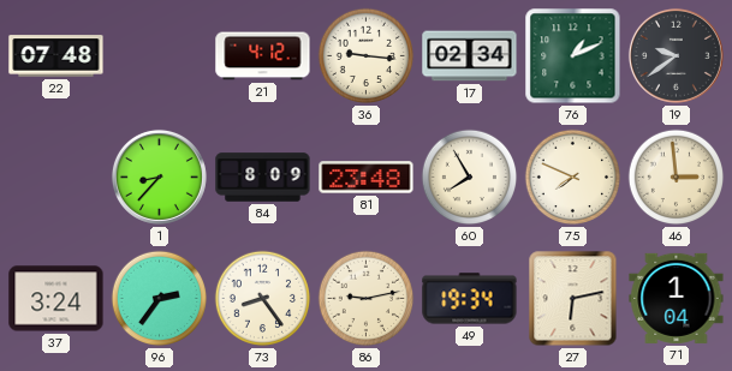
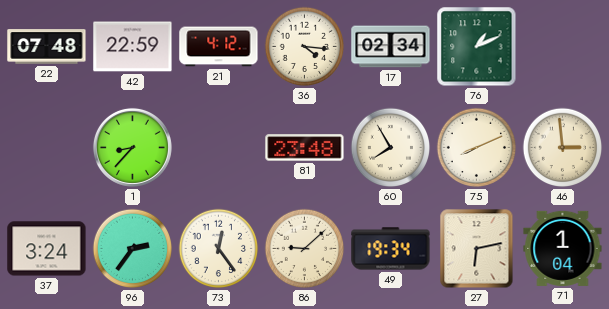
42: none -> 22:59
36: 9:16 -> 4:16
19: 9:39 -> none
84: 8:09 -> none
75: 7:49 -> 8:11
73: 8:24 -> 12:24
86: 9:13 -> 9:08
